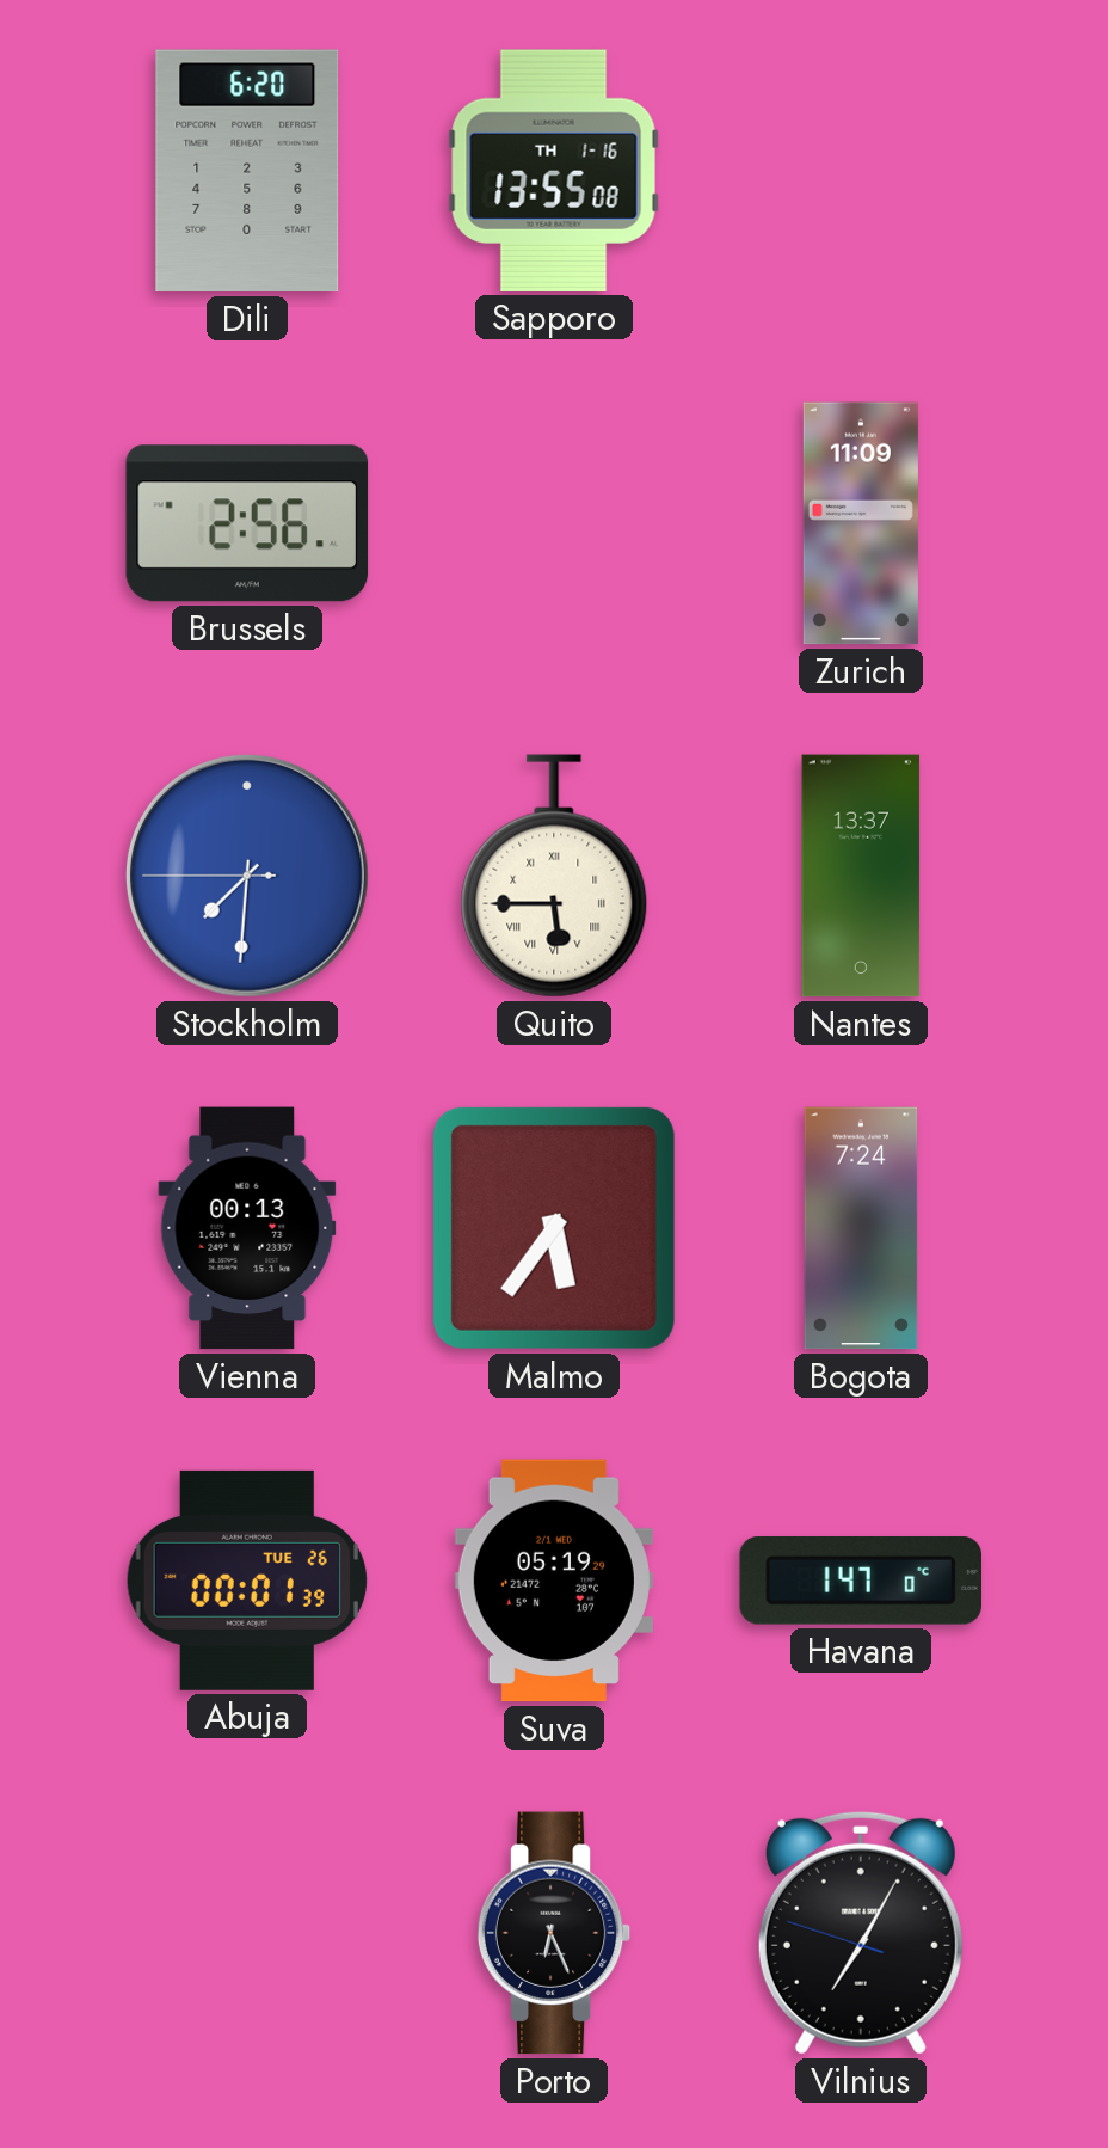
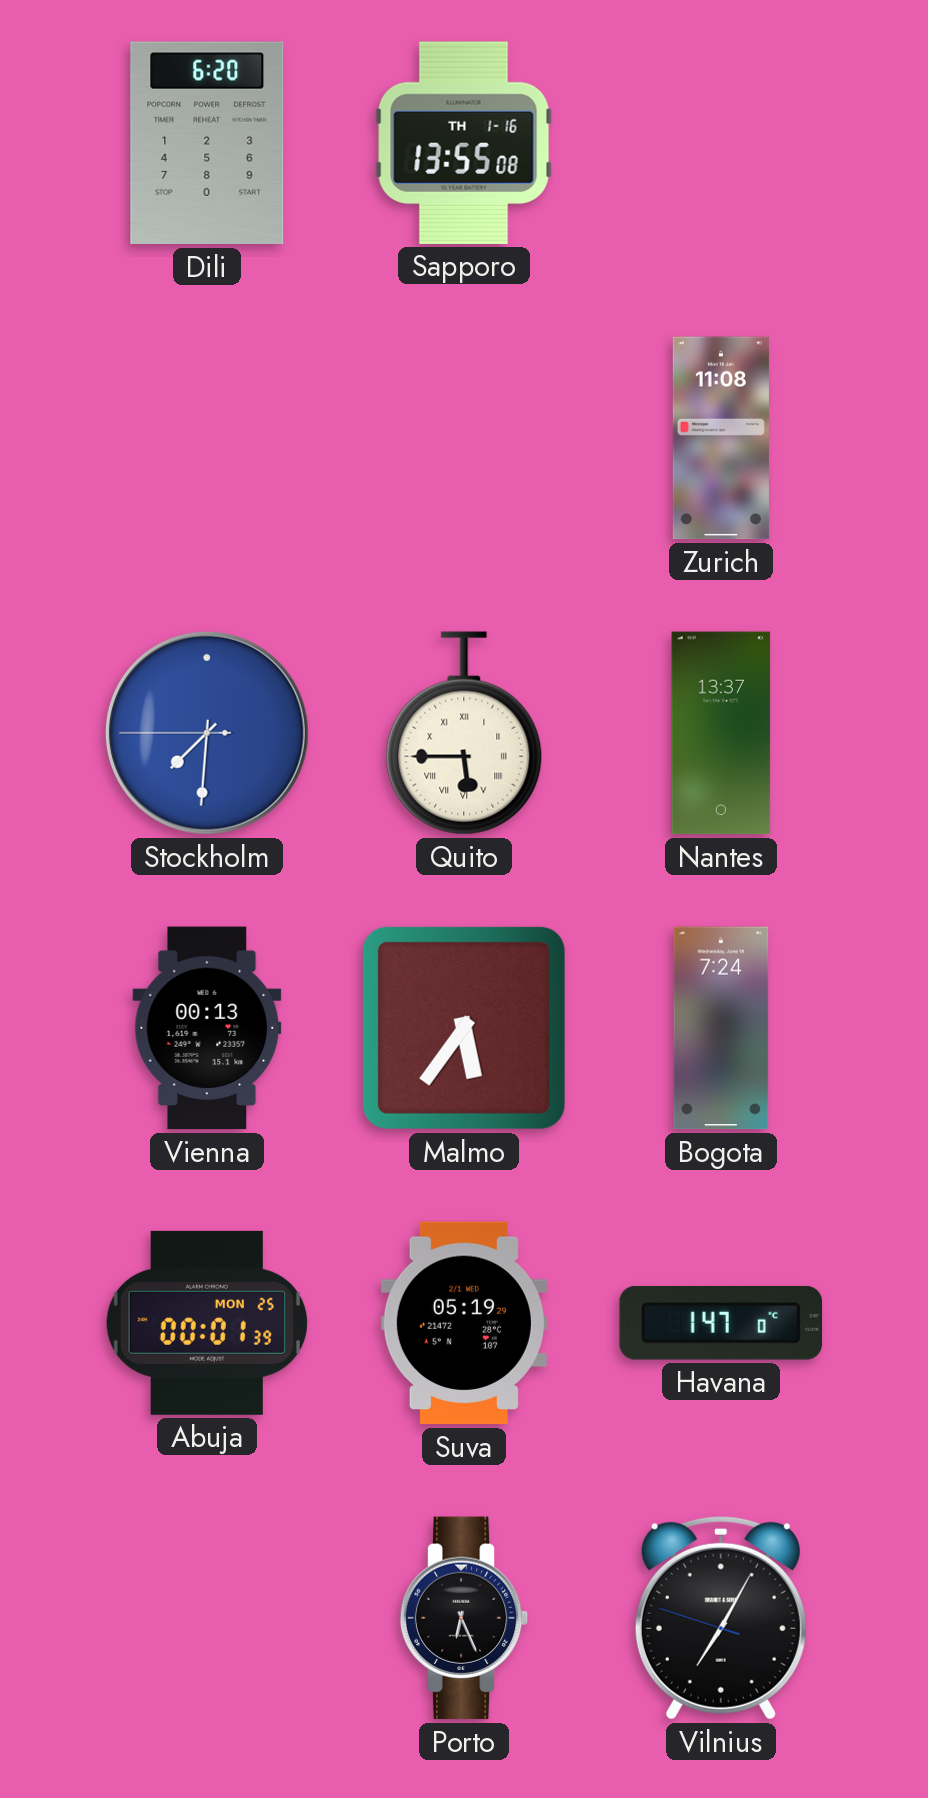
Brussels: 2:56 -> none
Zurich: 11:09 -> 11:08
Abuja date: TUE 26 -> MON 25
